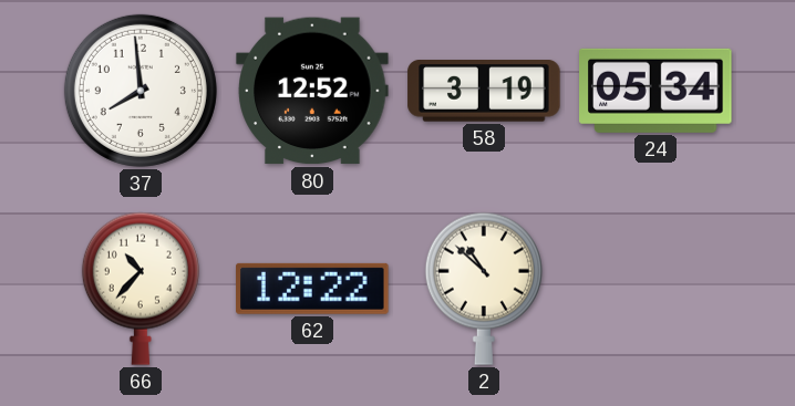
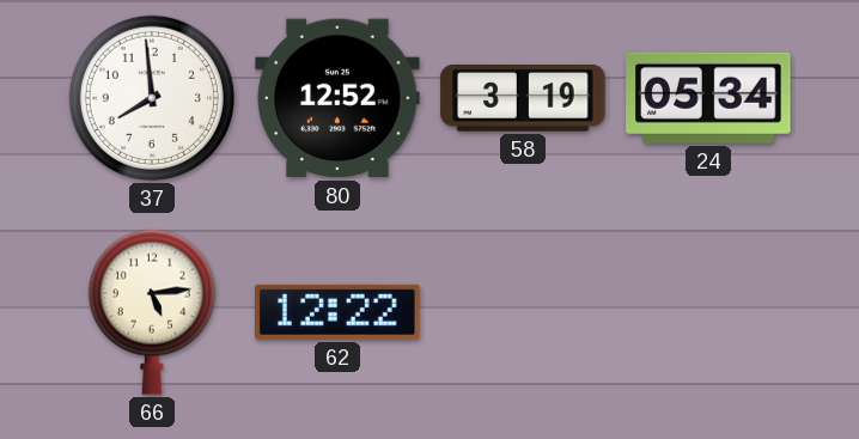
66: 10:37 -> 5:14
2: 10:52 -> none
